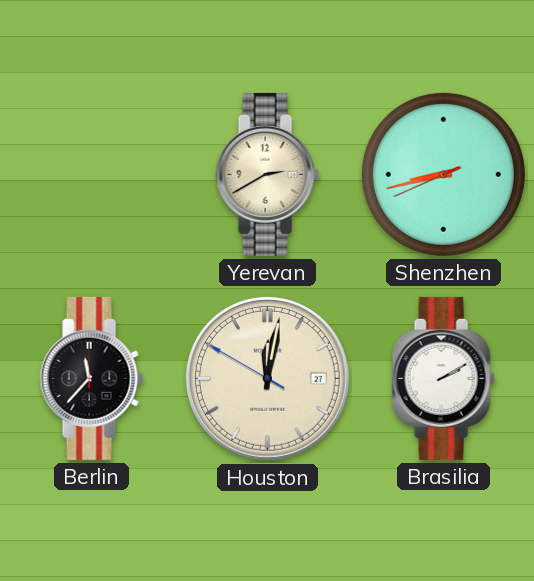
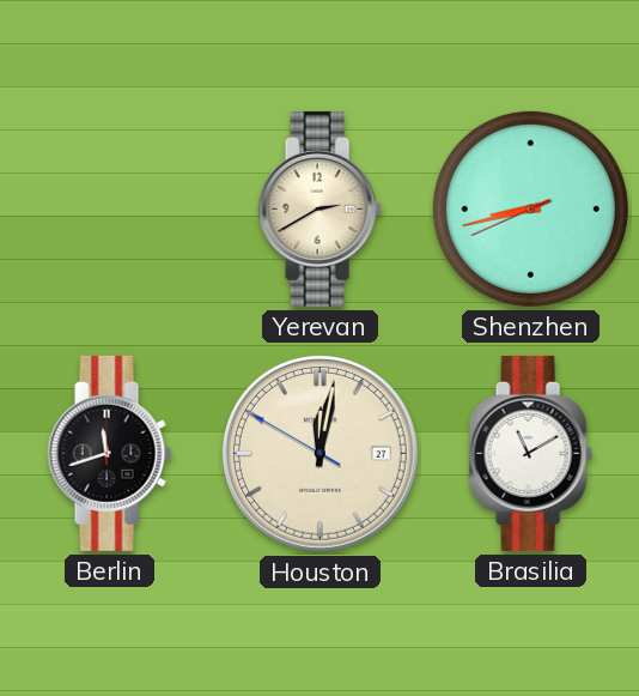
Berlin: 11:37 -> 11:42
Brasilia: 2:10 -> 11:10
